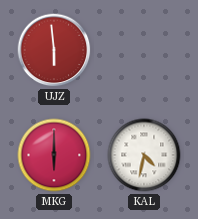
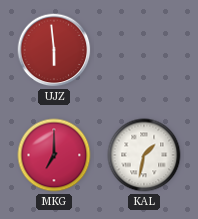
MKG: 6:00 -> 7:00
KAL: 4:32 -> 1:32
